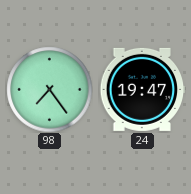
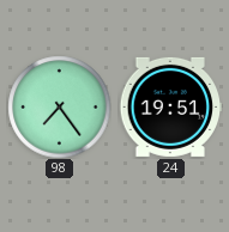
24: 19:47 -> 19:51
